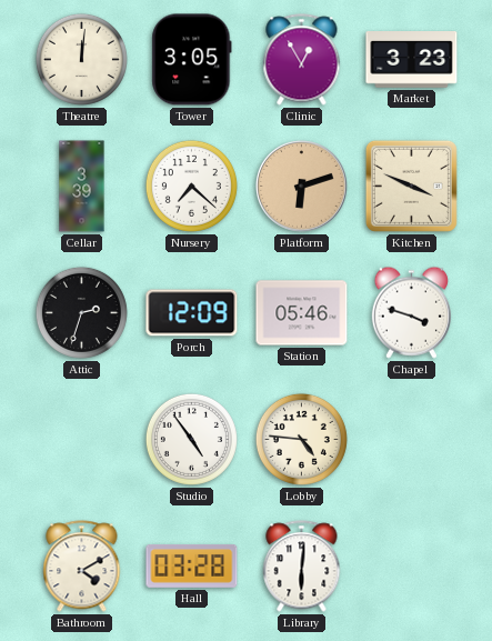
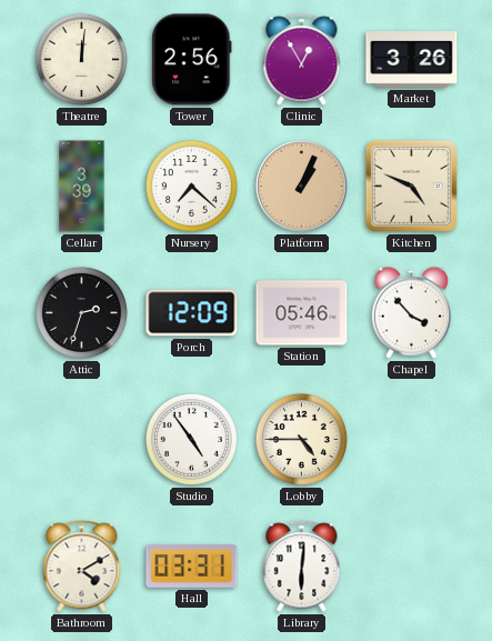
Tower: 3:05 -> 2:56
Market: 3:23 -> 3:26
Platform: 6:12 -> 1:04
Kitchen: 3:49 -> 4:49
Chapel: 3:48 -> 3:53
Lobby: 4:46 -> 4:45
Hall: 03:28 -> 03:31
